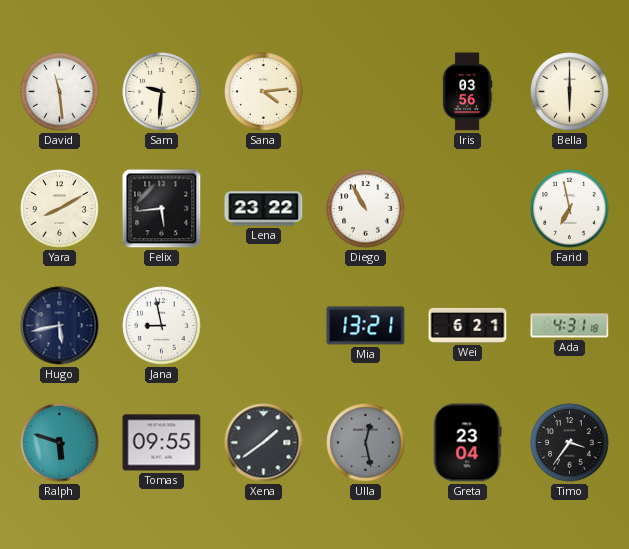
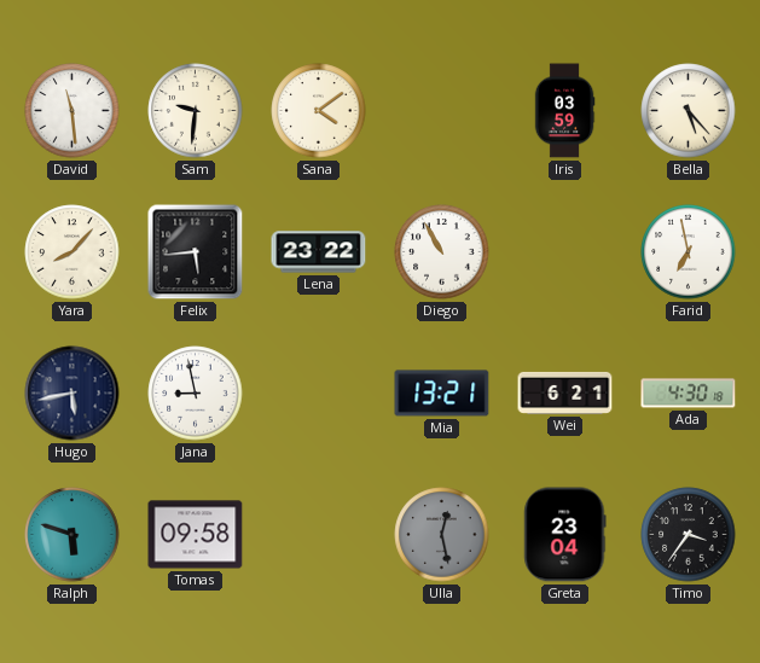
Sana: 4:14 -> 4:09
Iris: 03:56 -> 03:59
Bella: 6:00 -> 5:23
Yara: 8:10 -> 8:07
Ada: 4:31 -> 4:30
Tomas: 09:55 -> 09:58
Xena: 1:39 -> none
